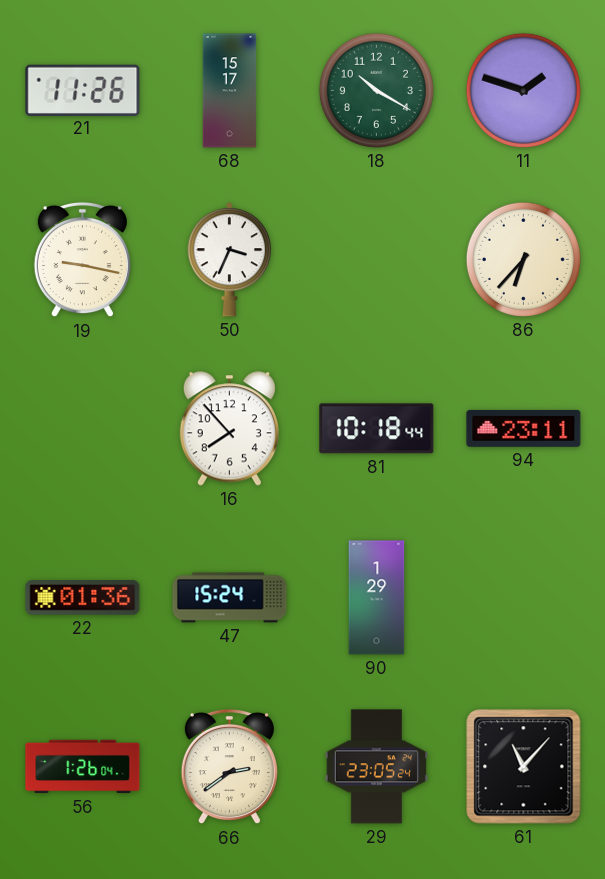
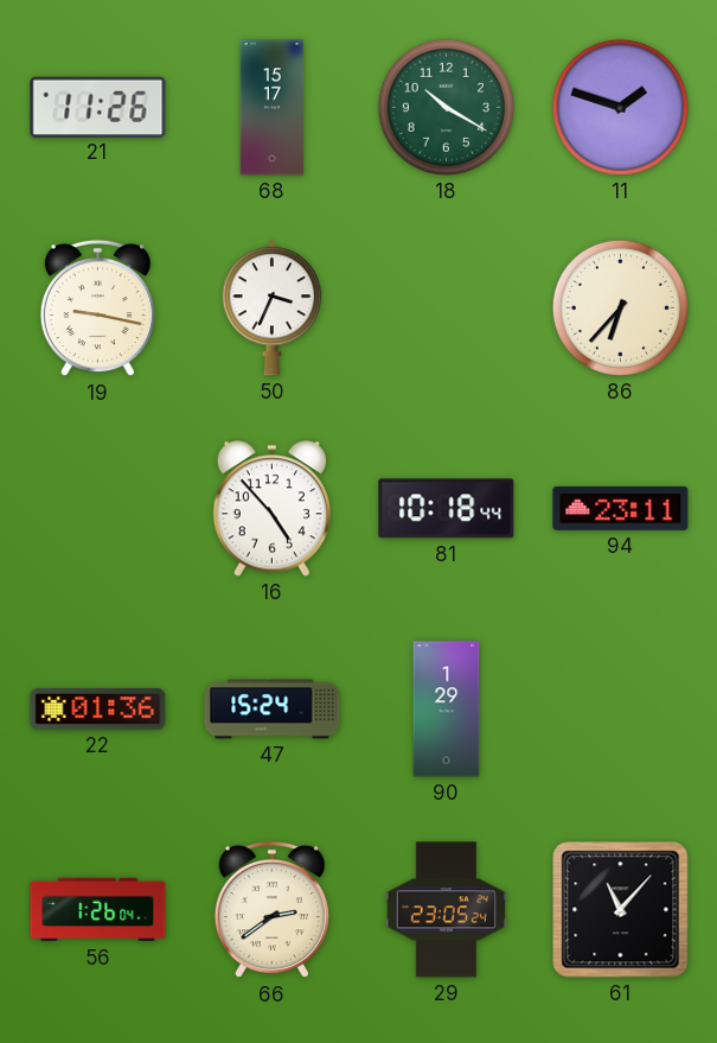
16: 7:53 -> 4:53
